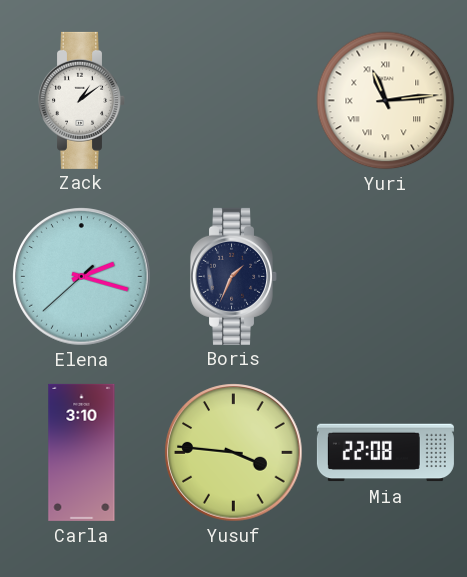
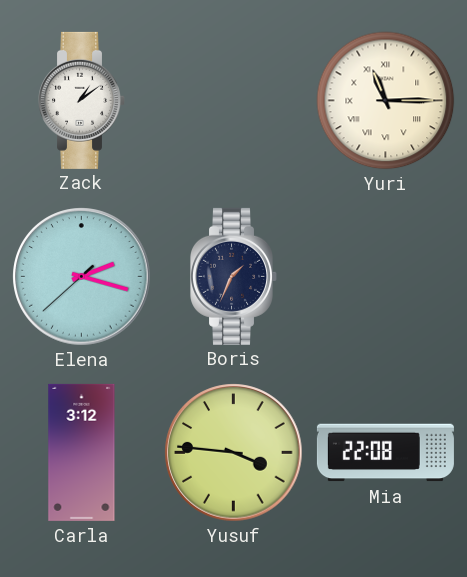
Yuri: 11:14 -> 11:15
Carla: 3:10 -> 3:12
